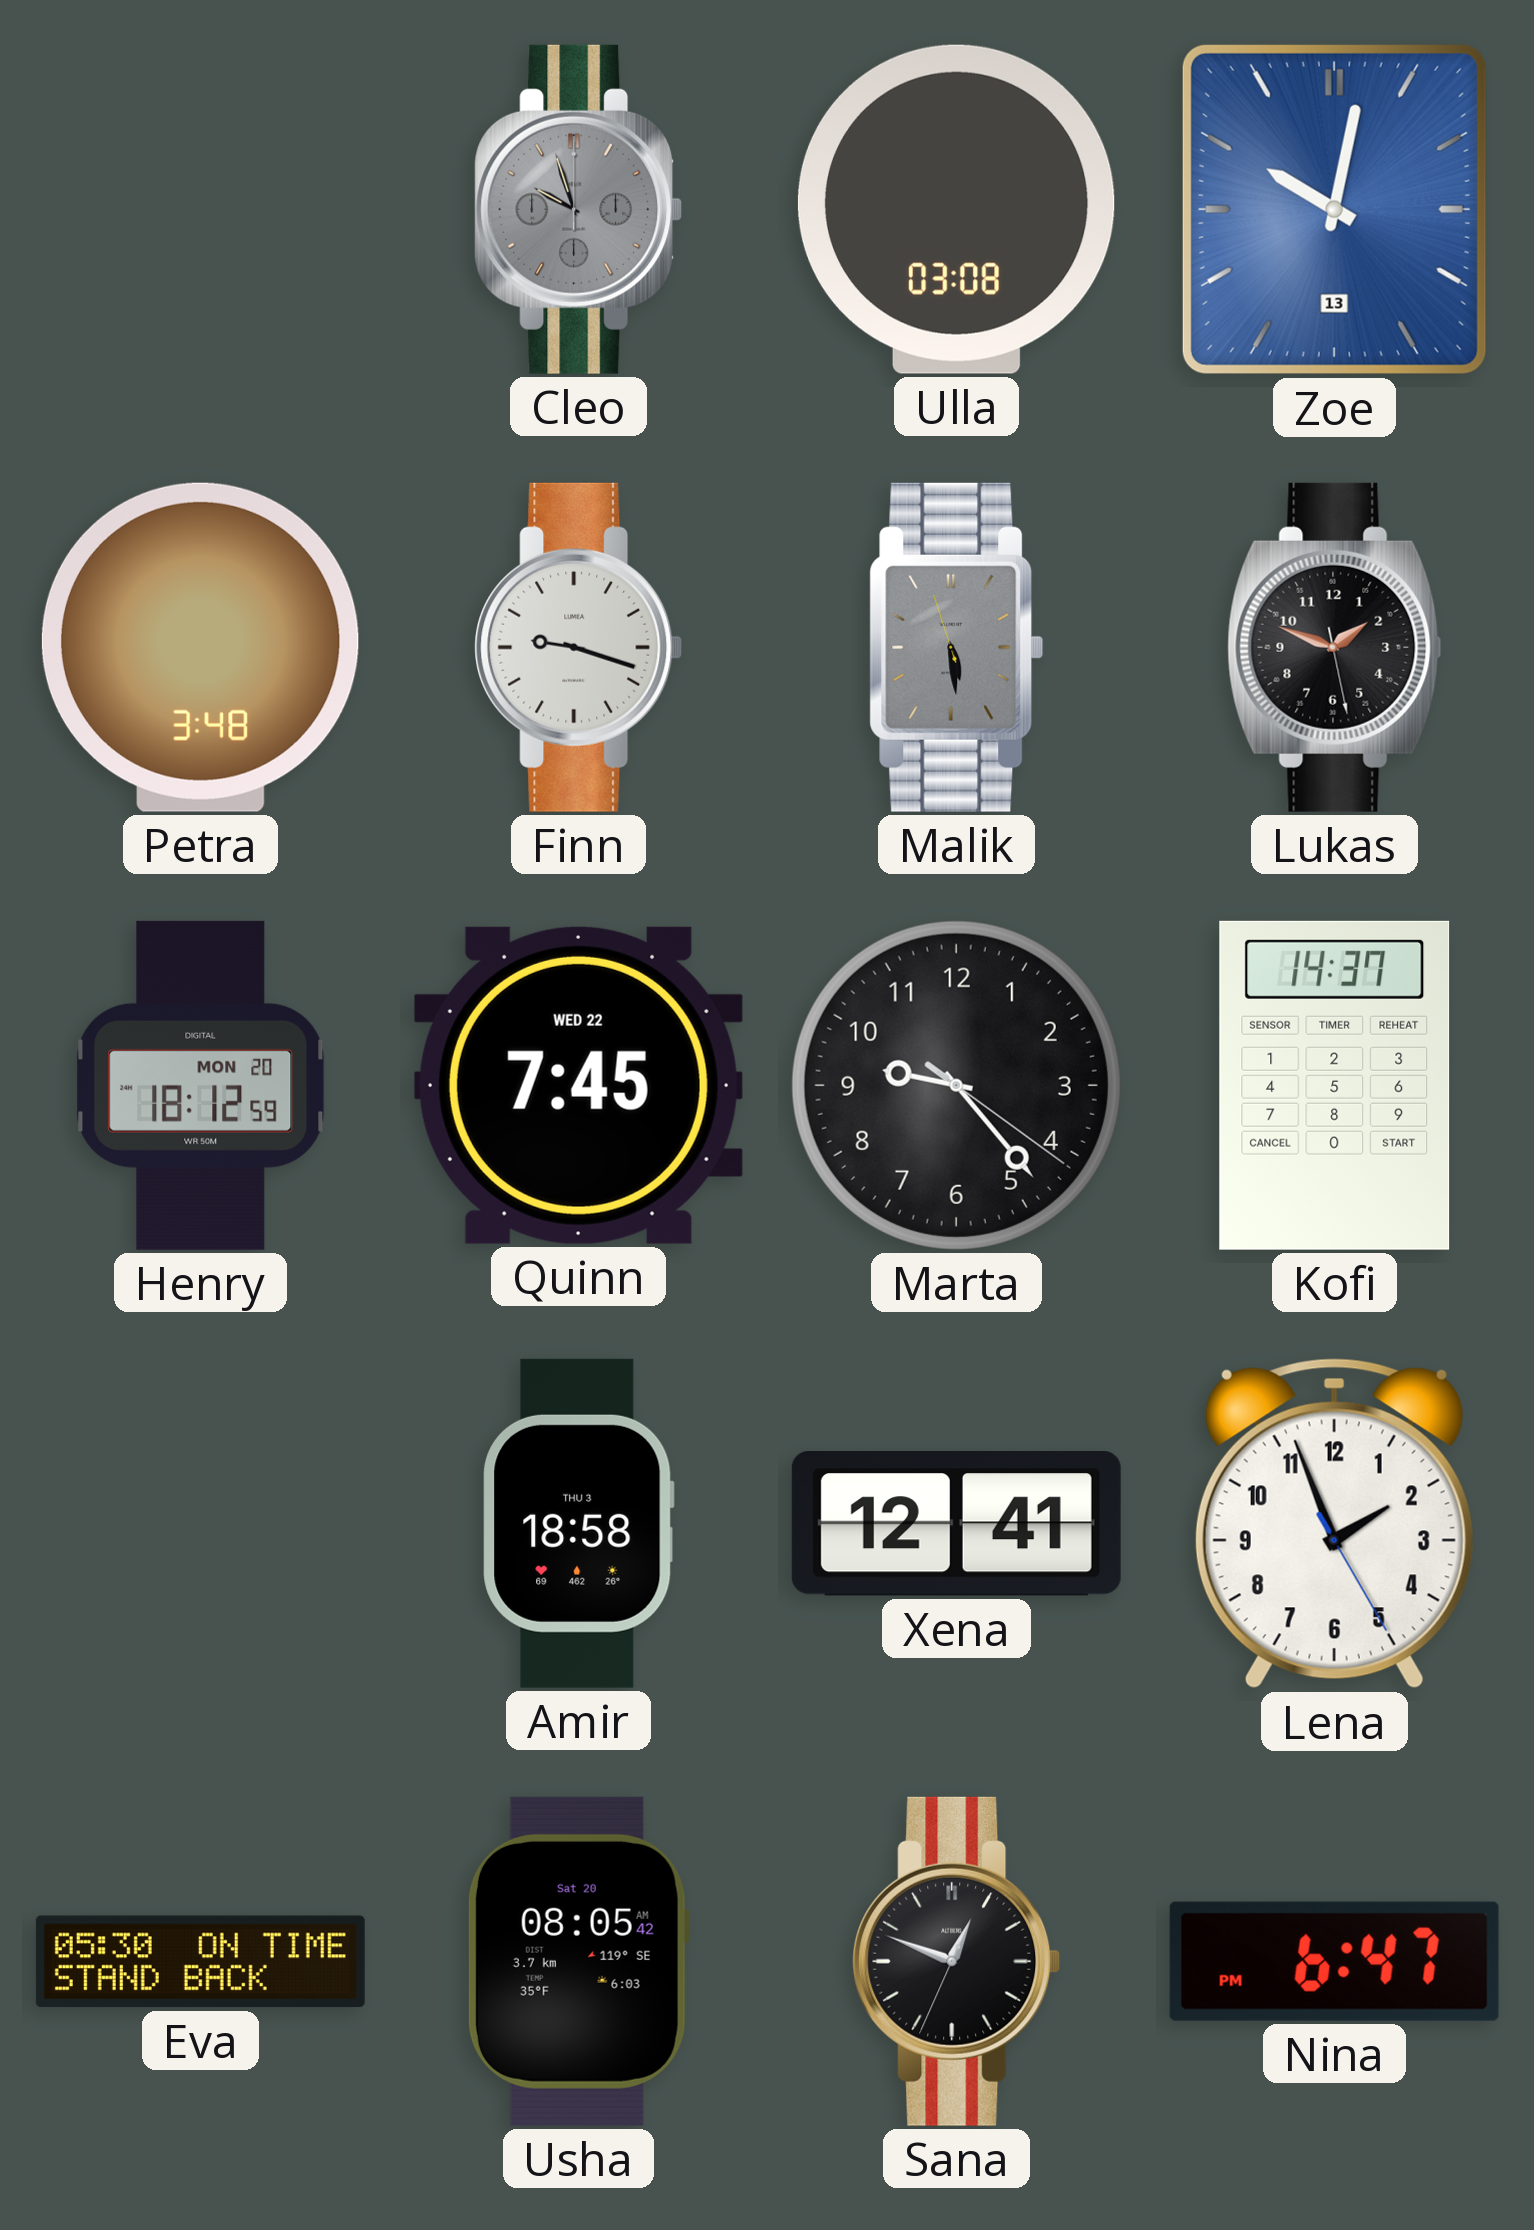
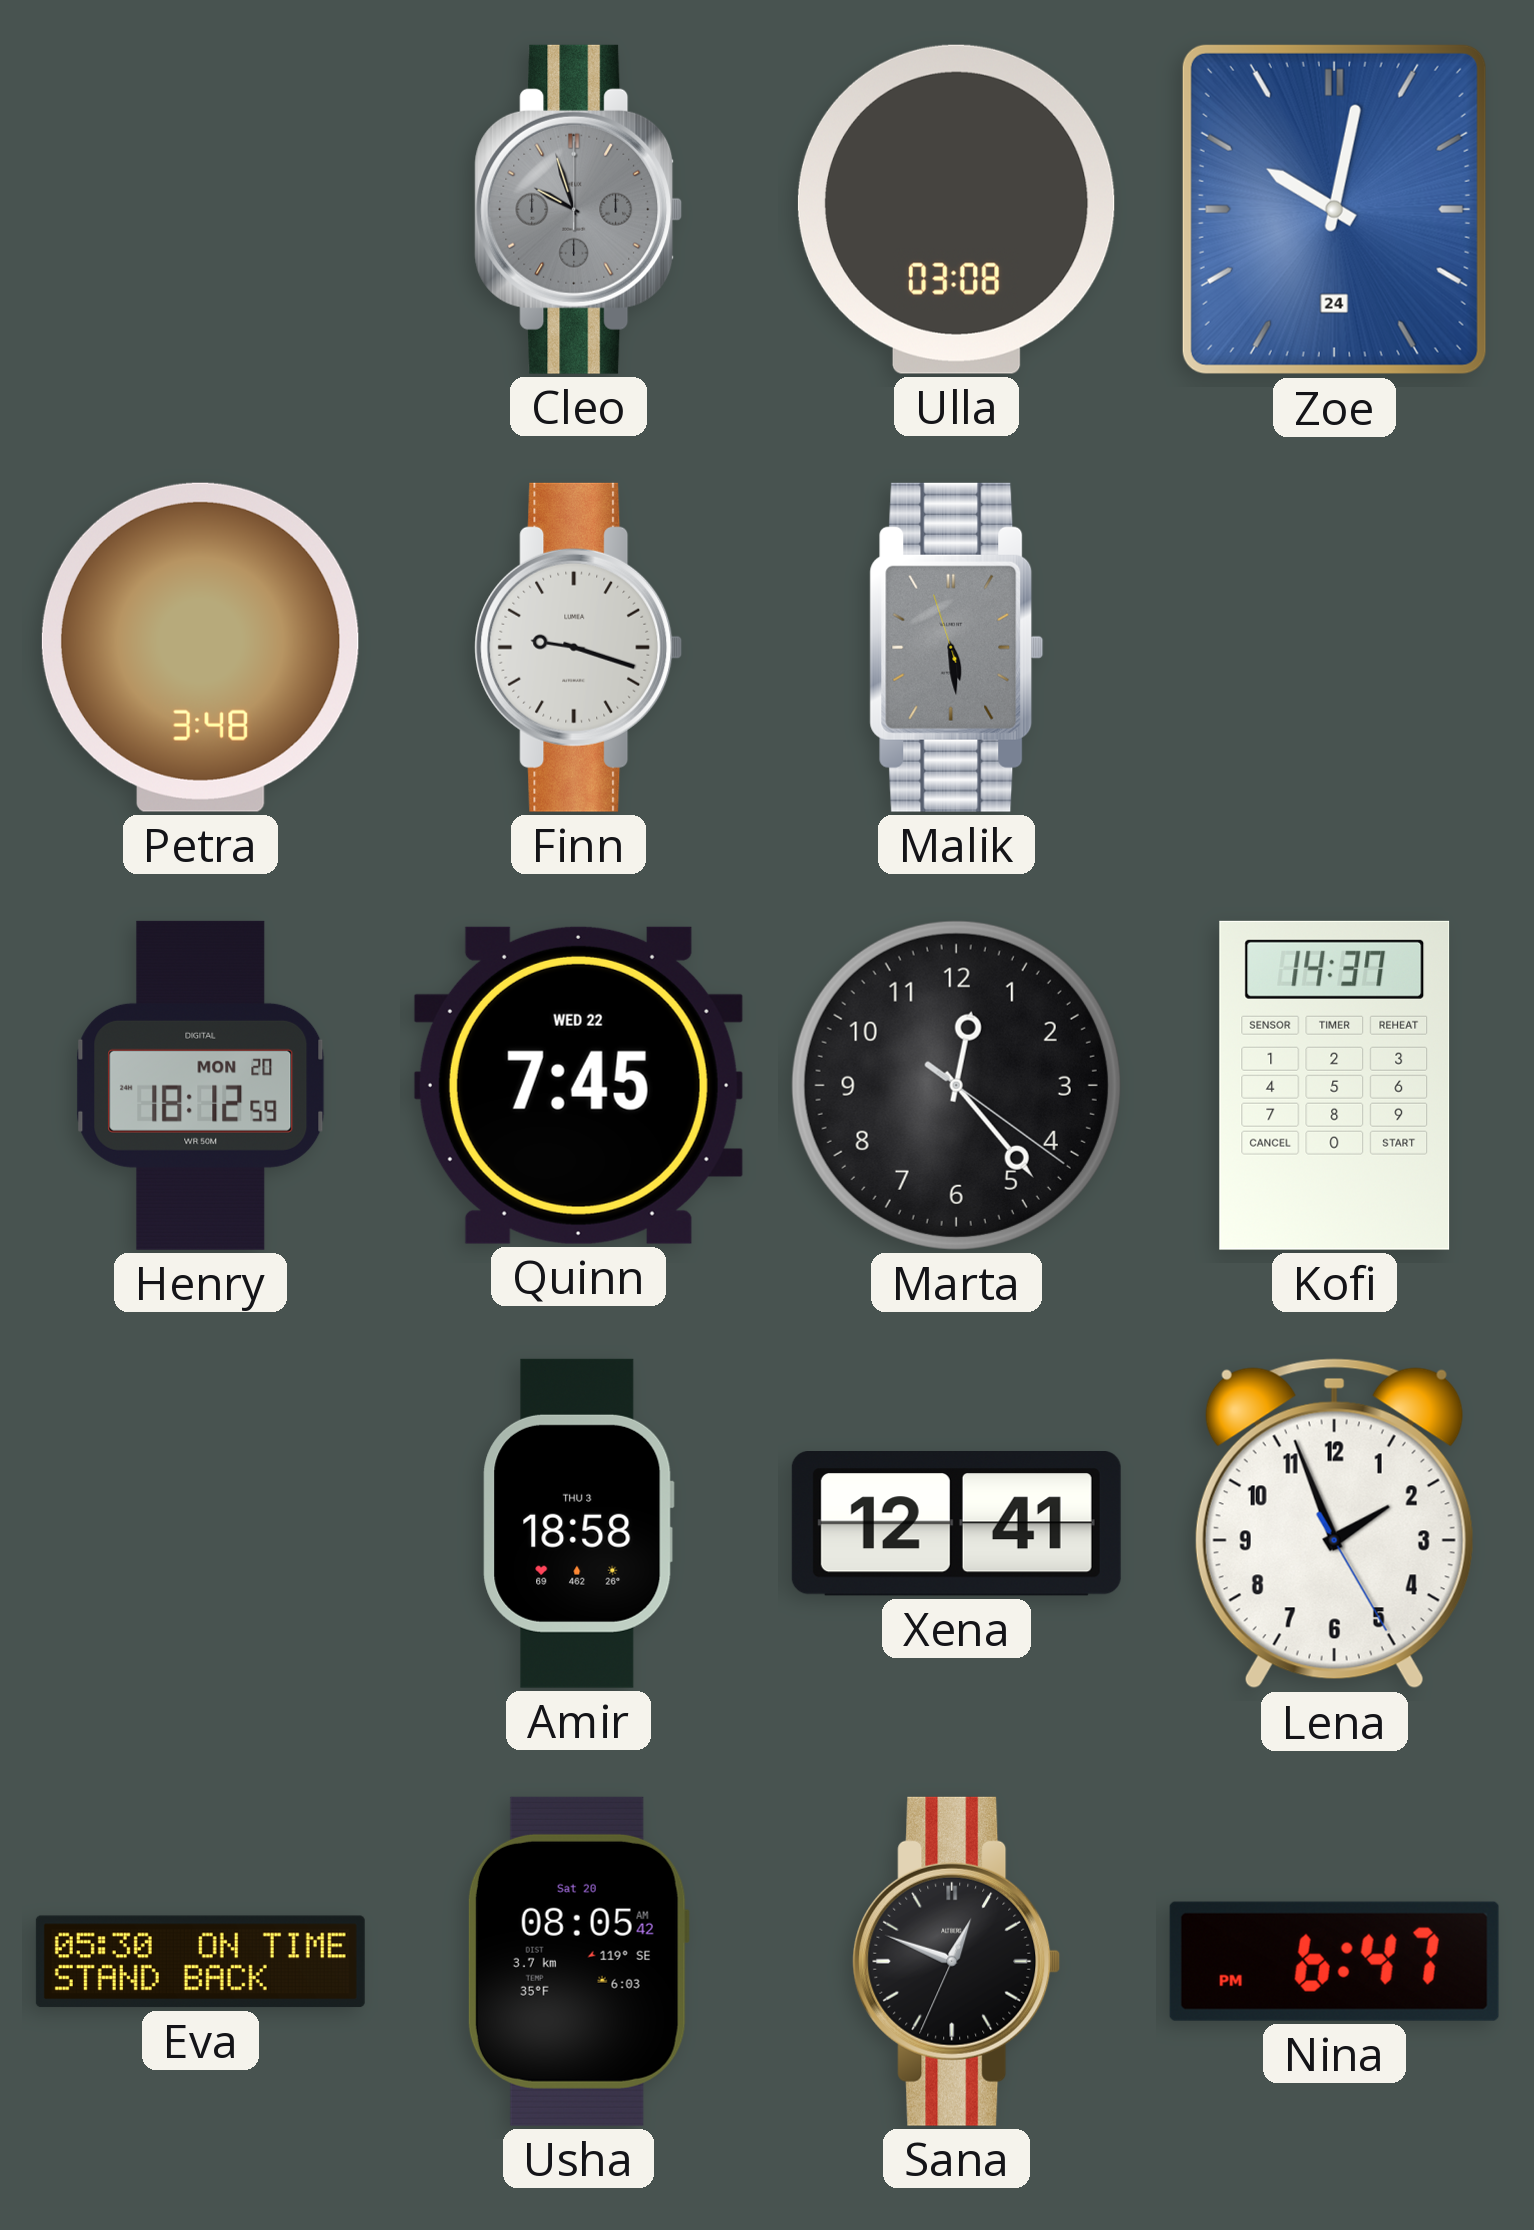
Zoe date: 13 -> 24
Lukas: 1:48 -> none
Marta: 9:23 -> 12:23
